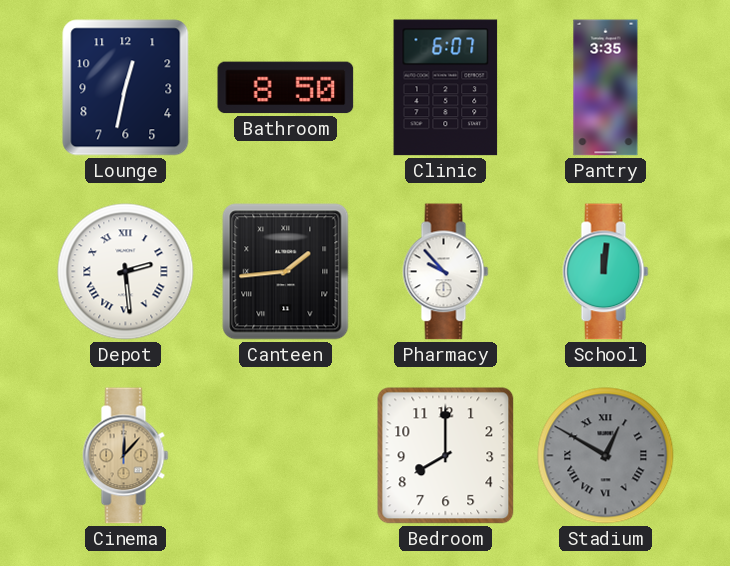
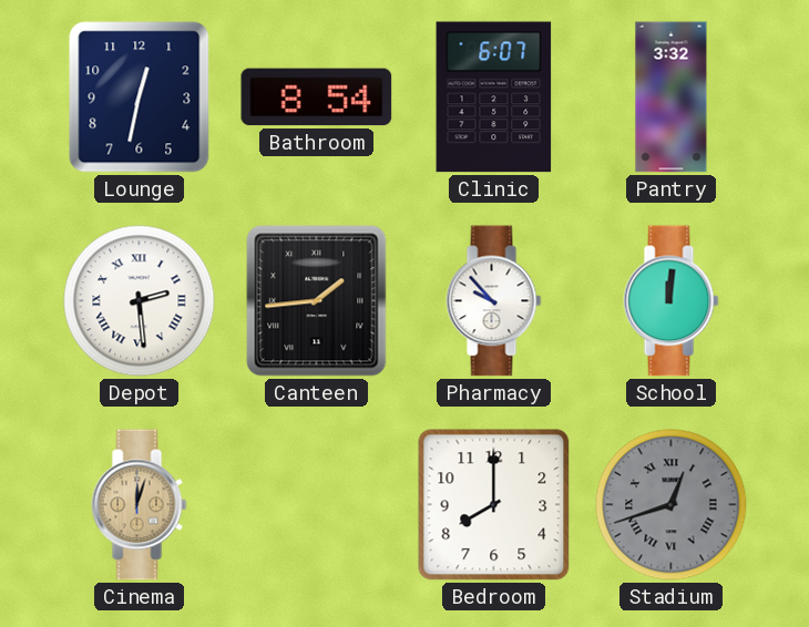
Bathroom: 8:50 -> 8:54
Pantry: 3:35 -> 3:32
Cinema: 12:07 -> 12:03
Stadium: 12:50 -> 12:42
